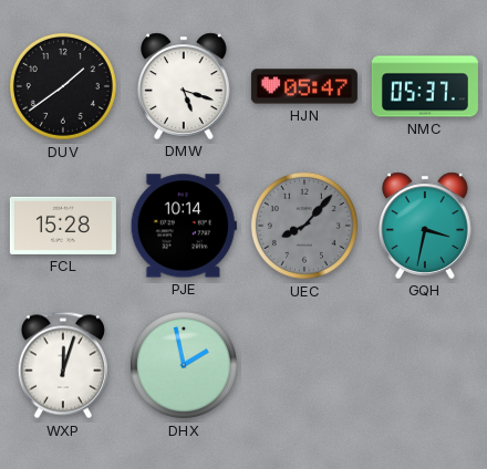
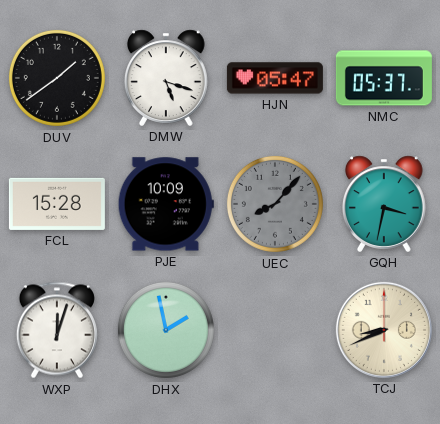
PJE: 10:14 -> 10:09
TCJ: none -> 8:41
